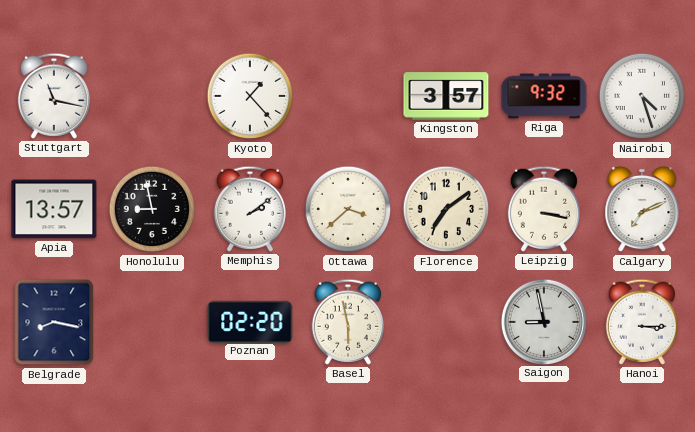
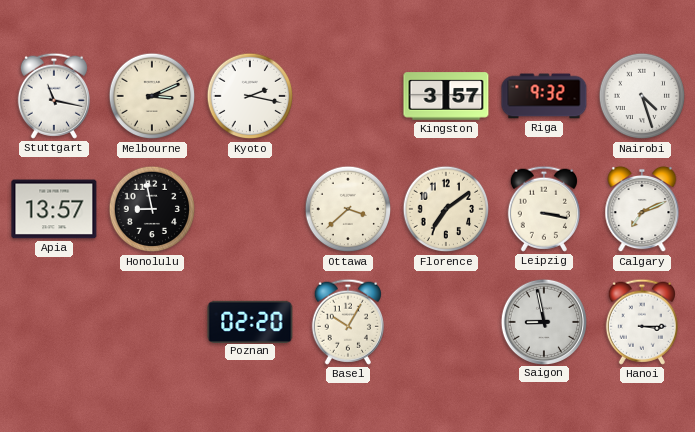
Melbourne: none -> 3:11
Kyoto: 1:23 -> 2:17
Memphis: 2:09 -> none
Belgrade: 8:17 -> none
Basel: 5:58 -> 10:05
